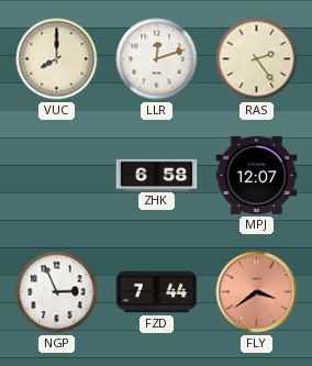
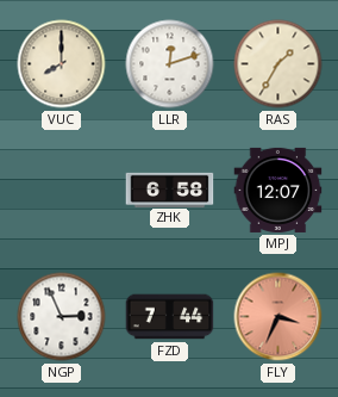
RAS: 2:24 -> 1:35
FLY: 3:39 -> 3:34
